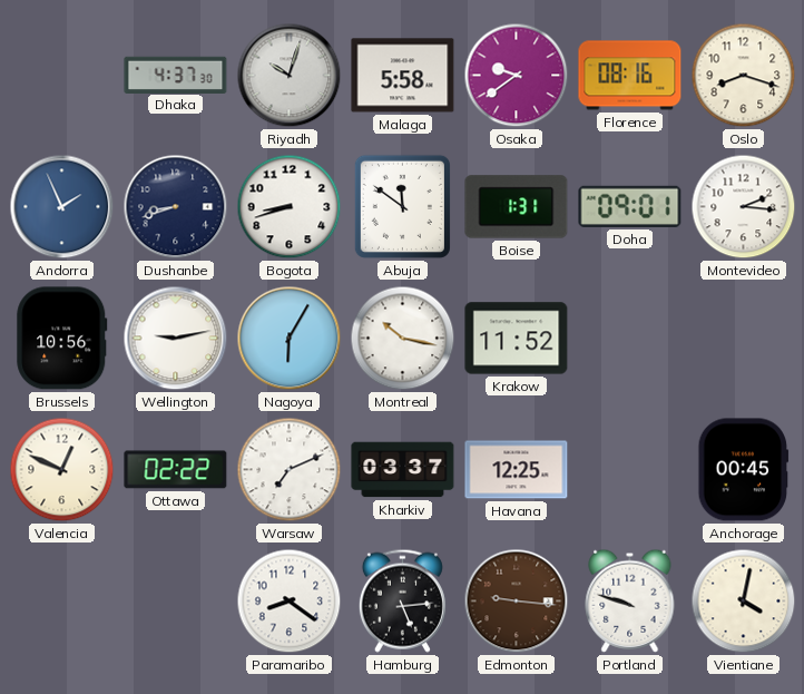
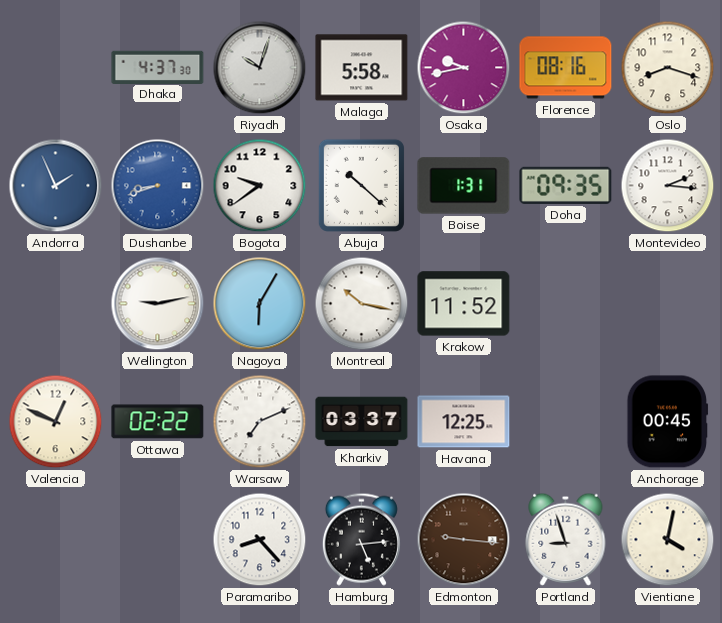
Osaka: 9:39 -> 9:43
Dushanbe dial: navy -> blue
Bogota: 8:42 -> 9:39
Abuja: 11:51 -> 10:22
Doha: 09:01 -> 09:35
Brussels: 10:56 -> none
Paramaribo: 8:21 -> 8:23
Portland: 9:48 -> 8:57
